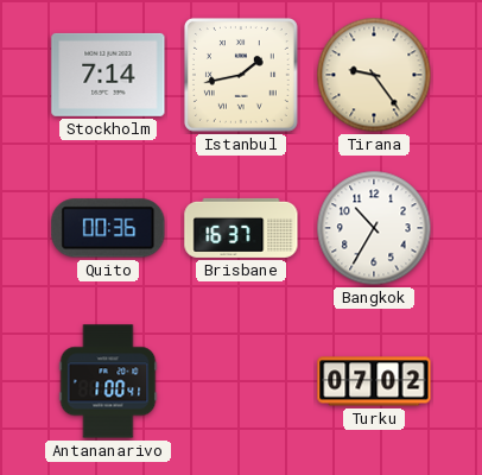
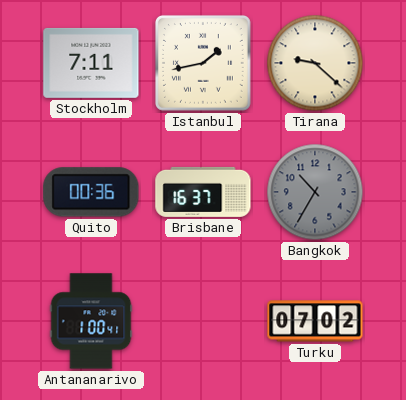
Stockholm: 7:14 -> 7:11
Tirana: 9:24 -> 9:22
Bangkok dial: white -> grey
